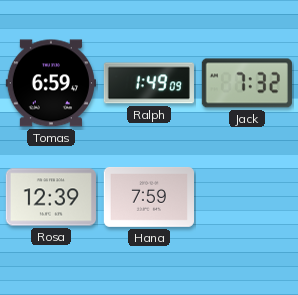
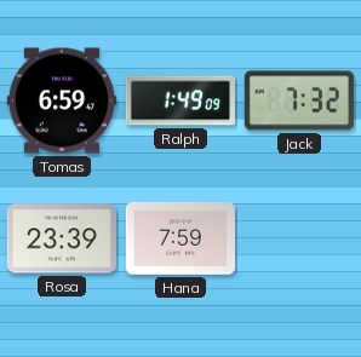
Rosa: 12:39 -> 23:39
